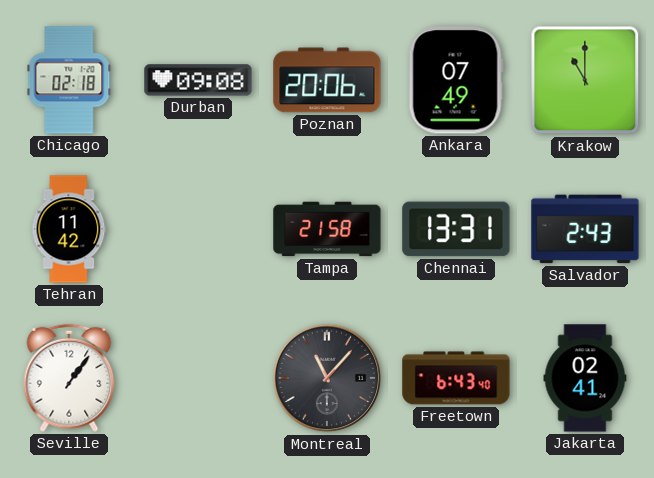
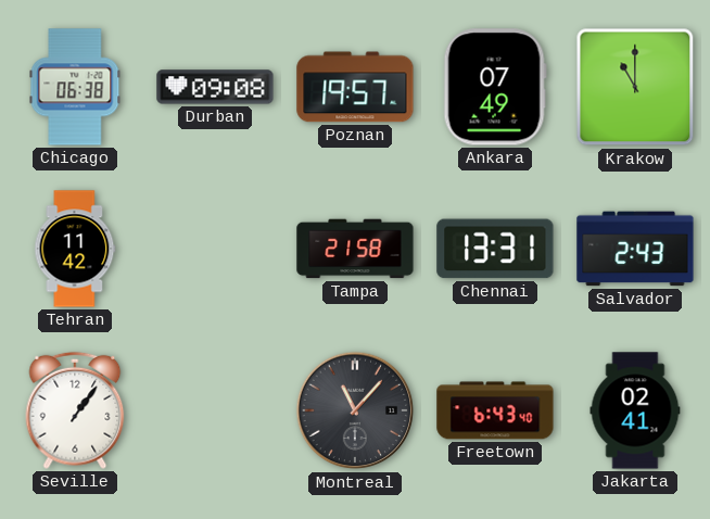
Chicago: 02:18 -> 06:38
Poznan: 20:06 -> 19:57
